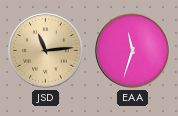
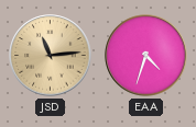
EAA: 11:33 -> 4:33
